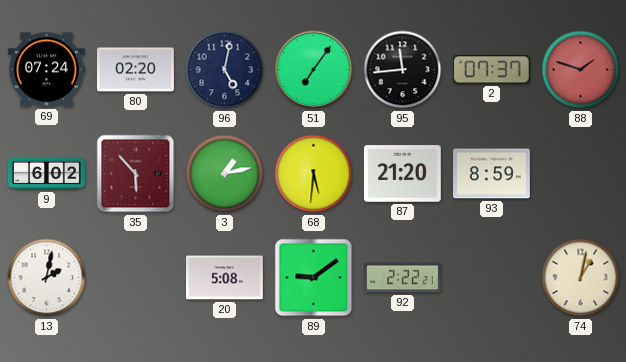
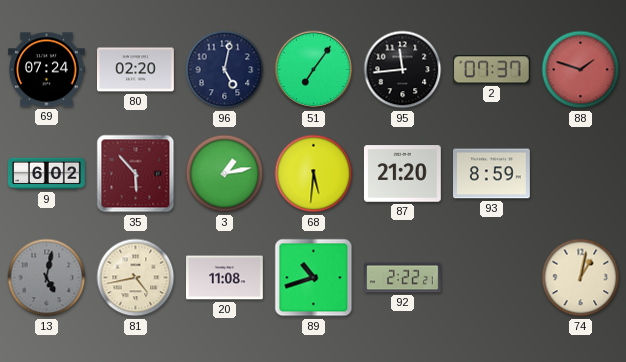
13: 2:02 -> 5:02
13 dial: white -> grey
81: none -> 4:43
20: 5:08 -> 11:08
89: 9:09 -> 10:42
